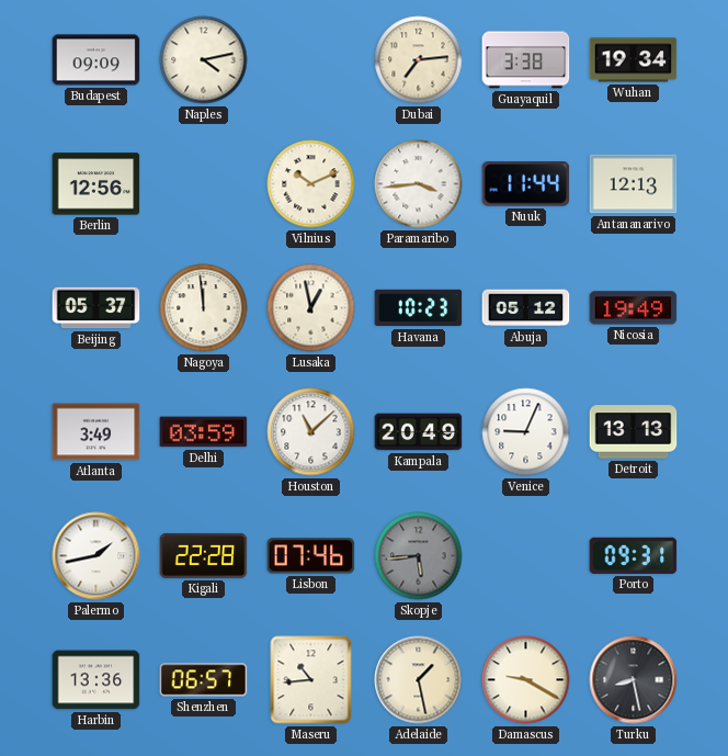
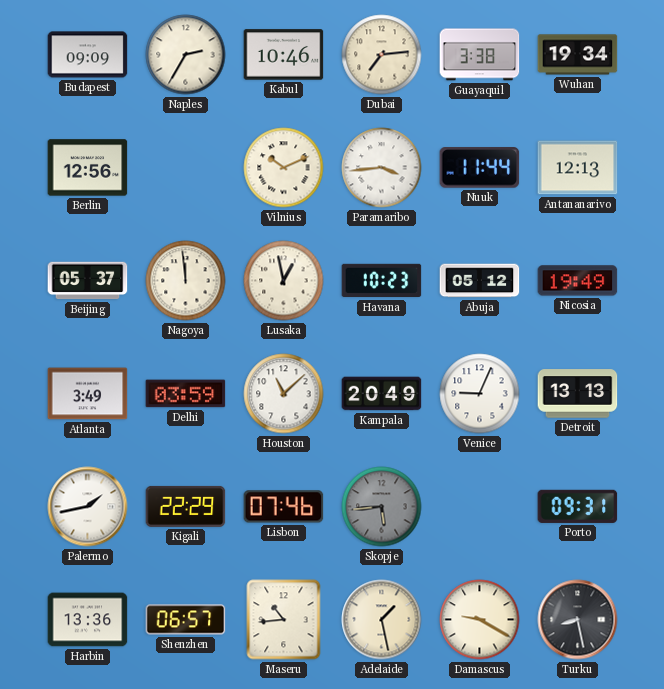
Naples: 4:13 -> 2:35
Kabul: none -> 10:46
Kigali: 22:28 -> 22:29
